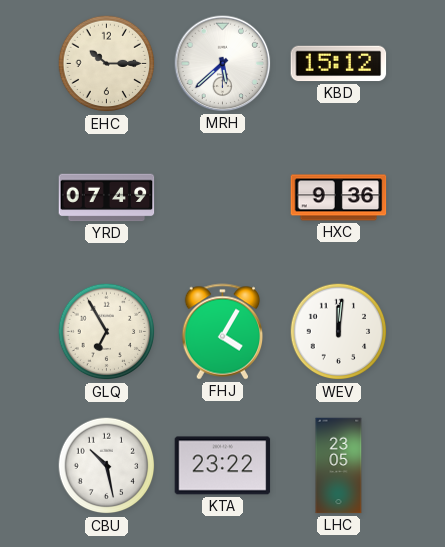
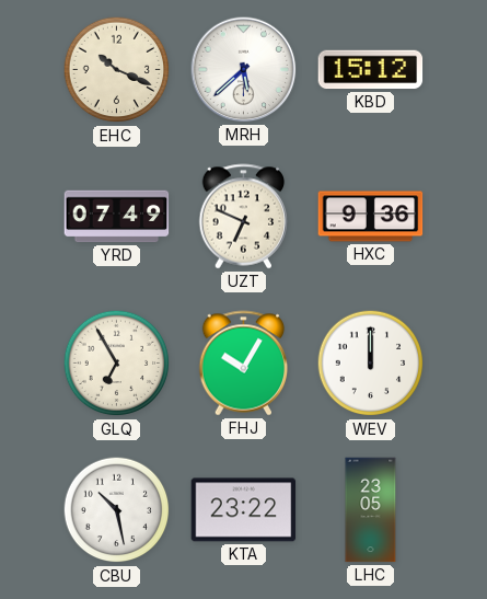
EHC: 10:15 -> 10:19
UZT: none -> 6:49
FHJ: 4:05 -> 10:05
WEV: 12:01 -> 12:00
